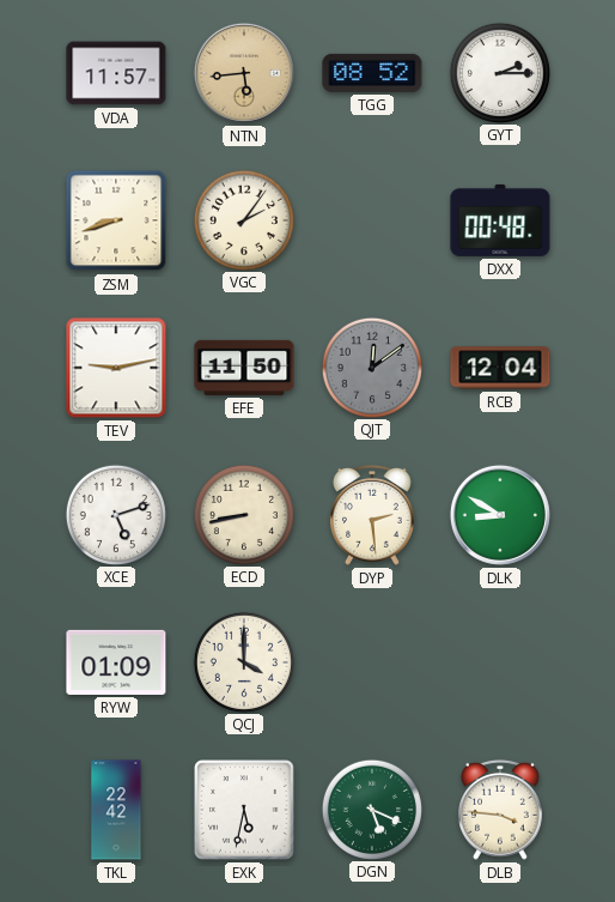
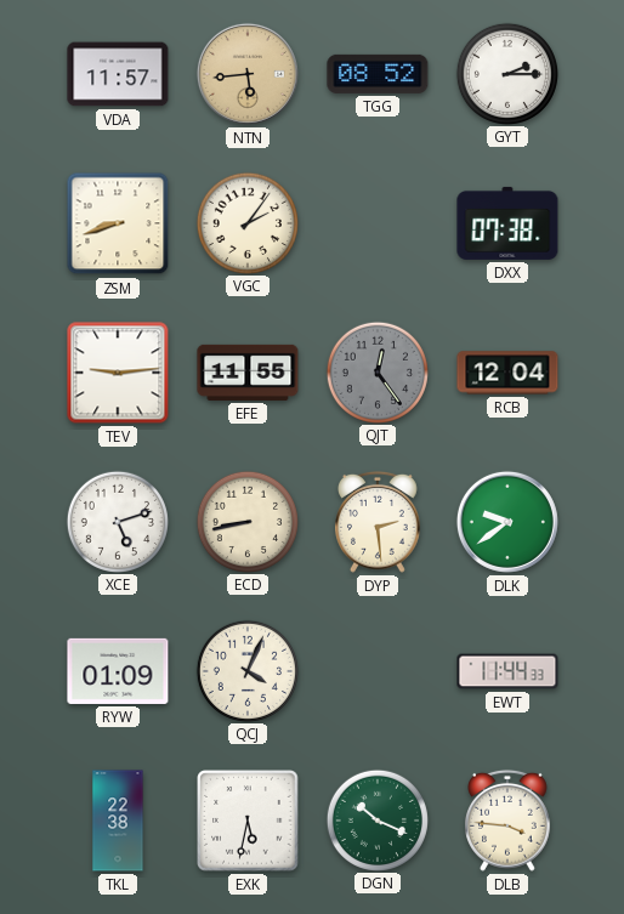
DXX: 00:48 -> 07:38
TEV: 9:13 -> 9:14
EFE: 11:50 -> 11:55
QJT: 12:09 -> 12:24
DLK: 8:50 -> 9:39
QCJ: 4:00 -> 4:04
EWT: none -> 11:44
TKL: 22:42 -> 22:38
DGN: 5:19 -> 10:19
